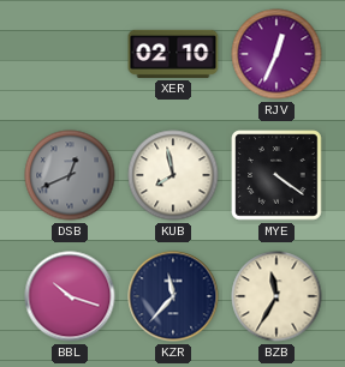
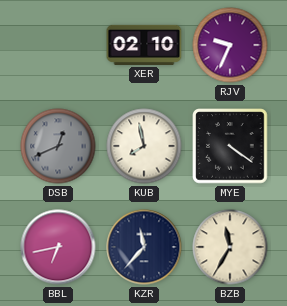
RJV: 12:34 -> 9:34
BBL: 10:18 -> 6:43
